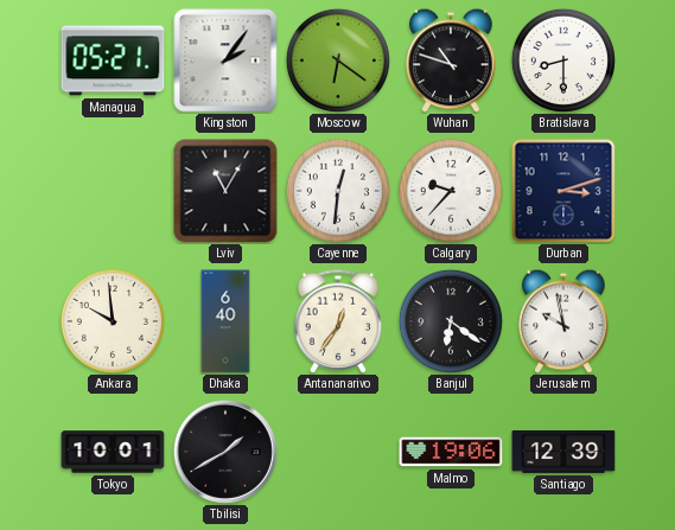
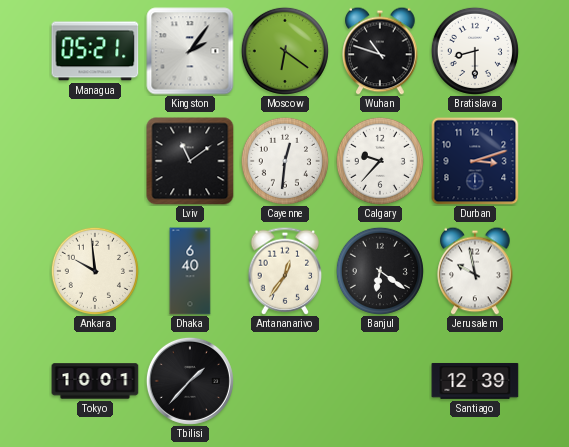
Lviv: 11:05 -> 11:09
Tbilisi: 1:40 -> 1:37
Malmo: 19:06 -> none
